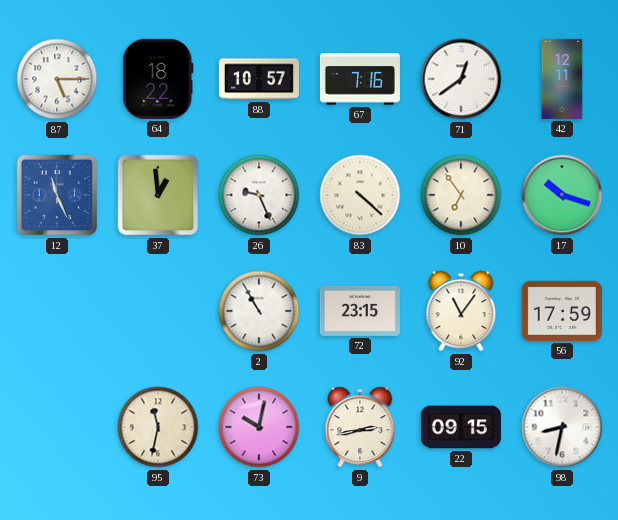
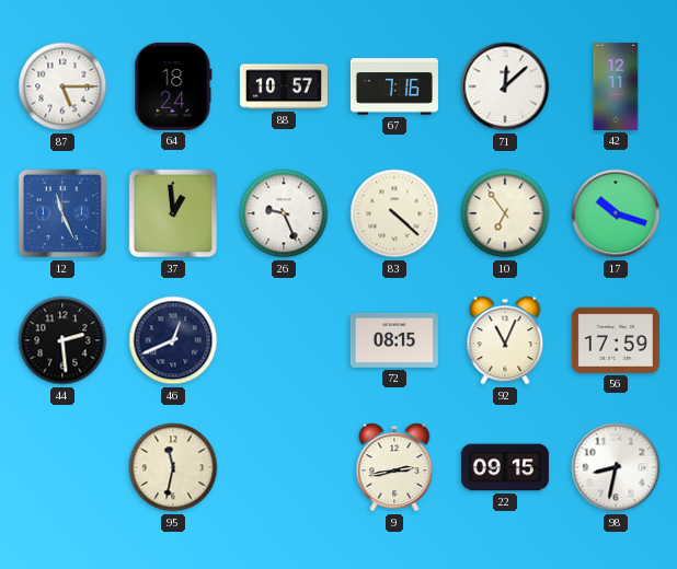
64: 18:22 -> 18:24
71: 12:39 -> 12:08
44: none -> 2:29
46: none -> 12:41
2: 10:55 -> none
72: 23:15 -> 08:15
92: 11:06 -> 11:04
73: 10:02 -> none
